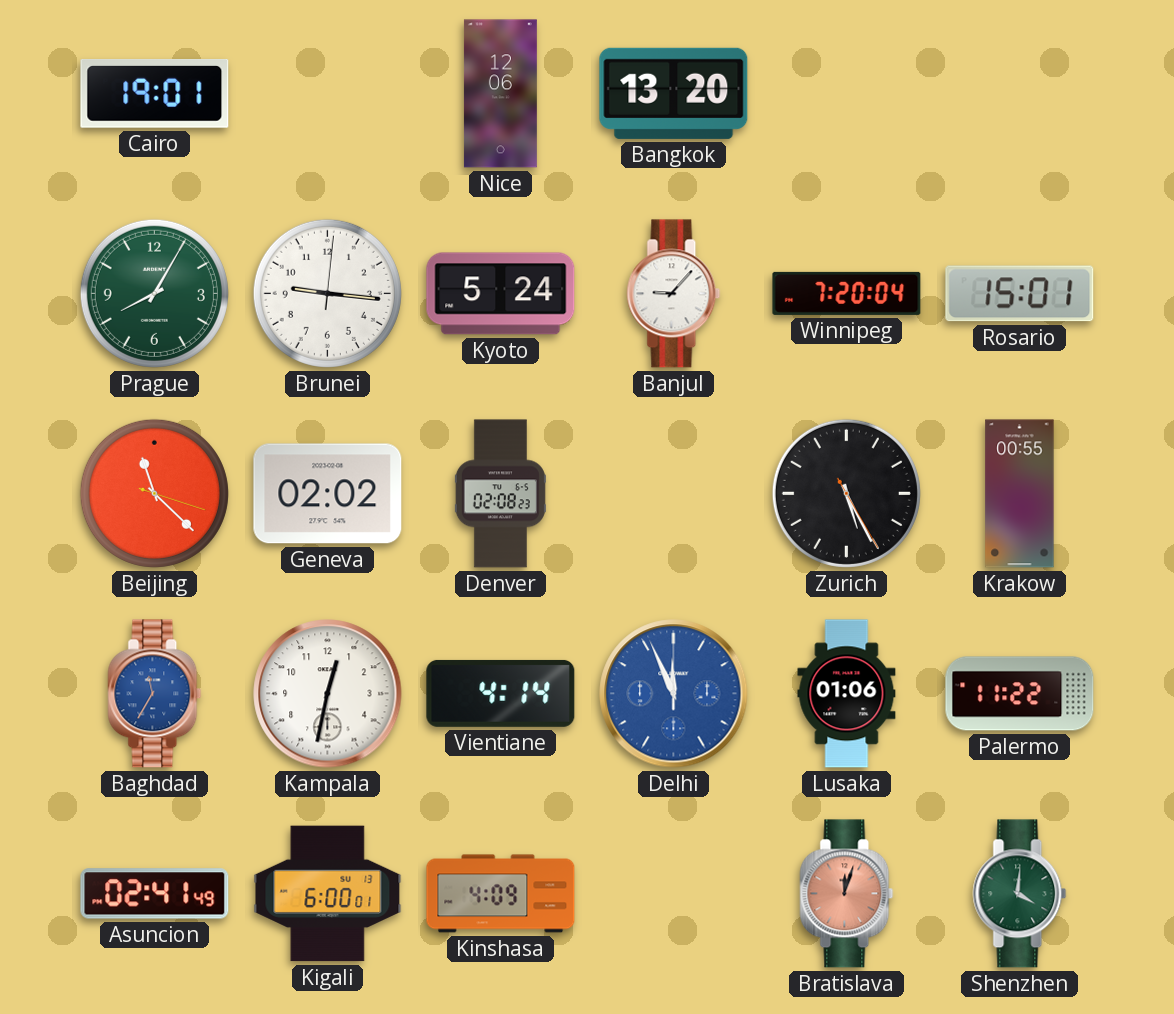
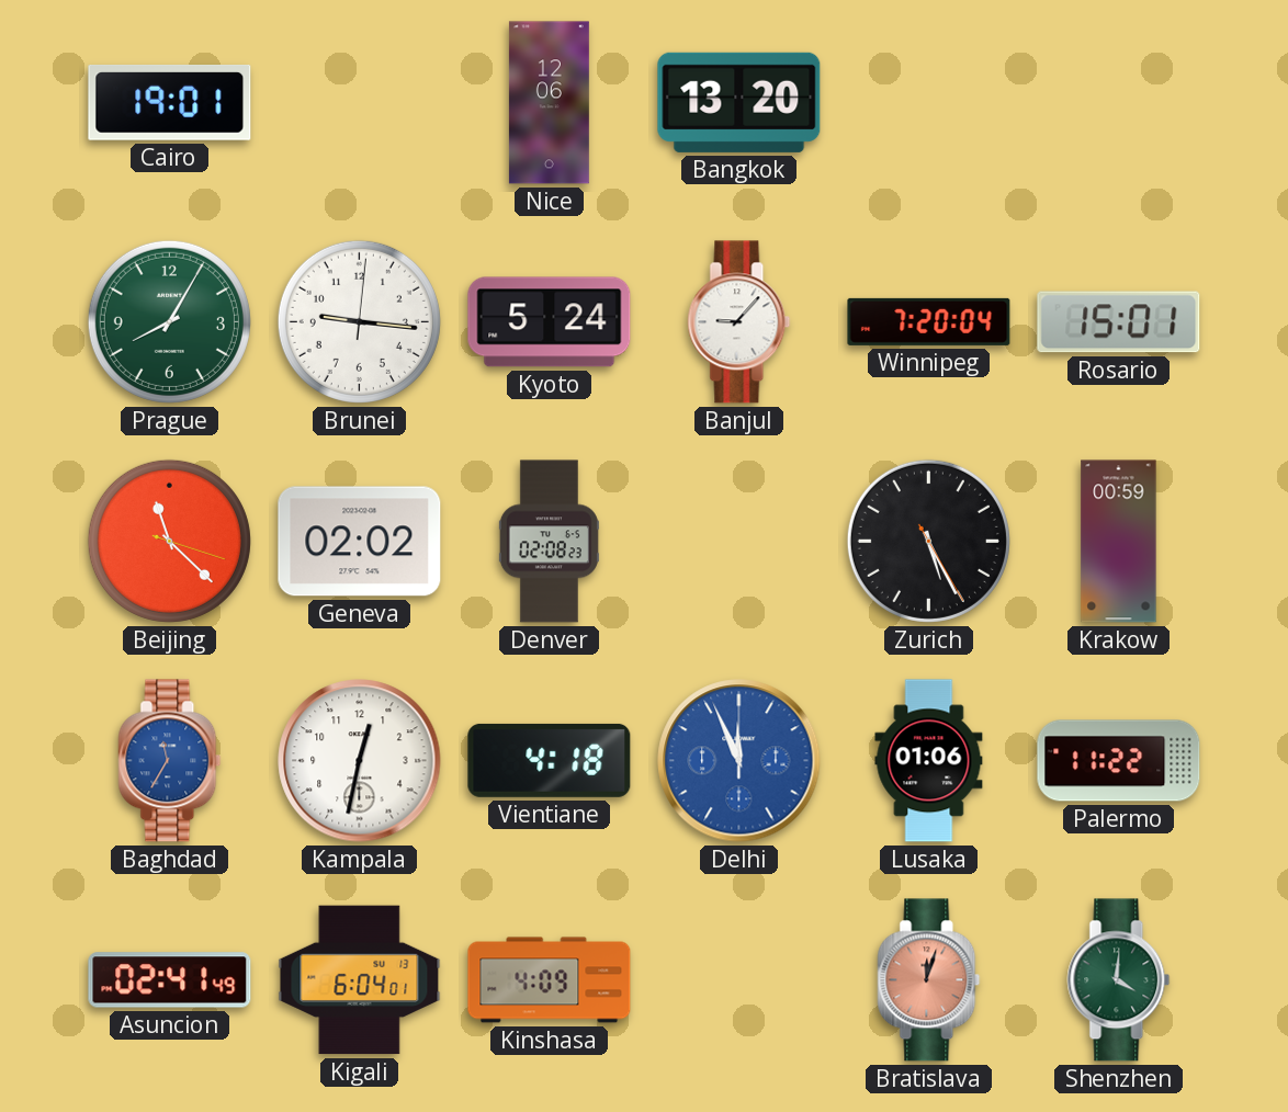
Krakow: 00:55 -> 00:59
Vientiane: 4:14 -> 4:18
Kigali: 6:00 -> 6:04
